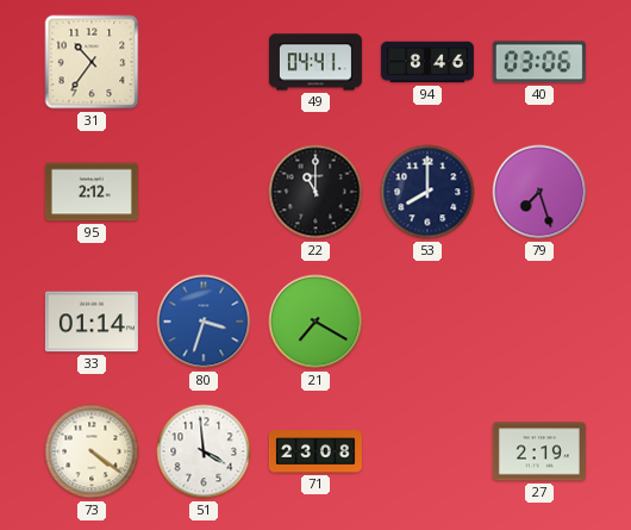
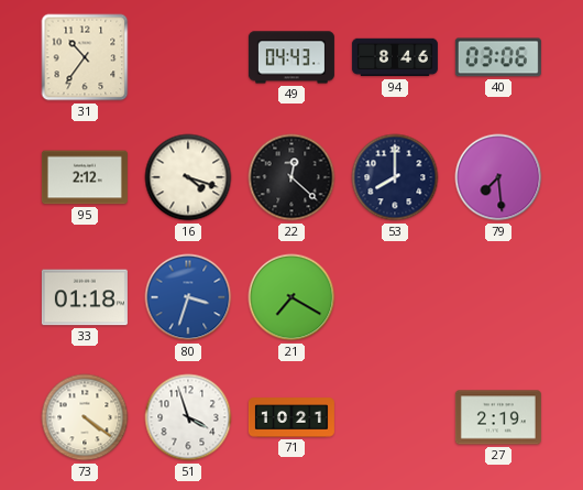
49: 04:41 -> 04:43
16: none -> 4:18
22: 11:00 -> 12:22
79: 7:27 -> 7:29
33: 01:14 -> 01:18
51: 3:59 -> 3:57
71: 23:08 -> 10:21
